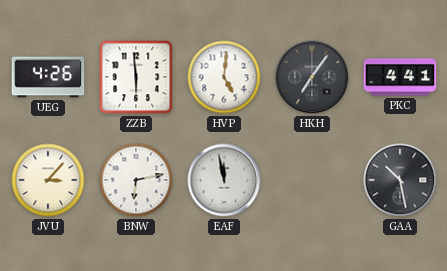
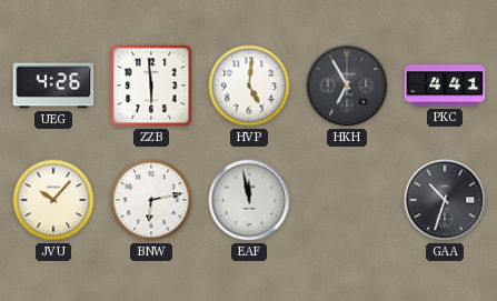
HKH: 7:06 -> 6:55
JVU: 3:07 -> 10:07
GAA: 10:28 -> 10:33
